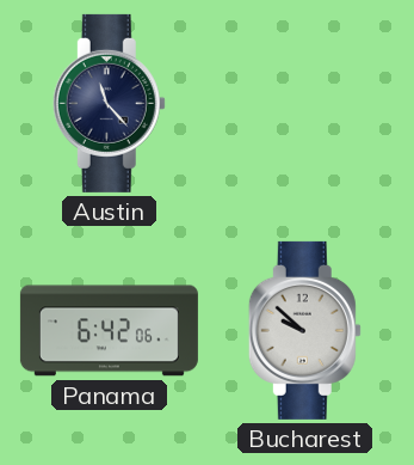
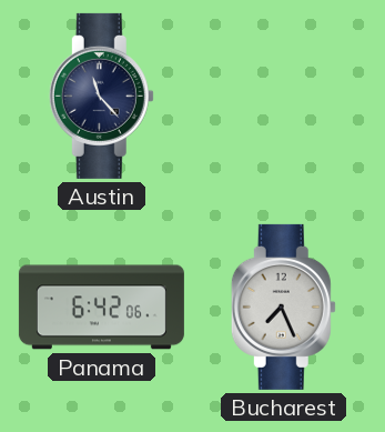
Bucharest: 9:52 -> 7:26
